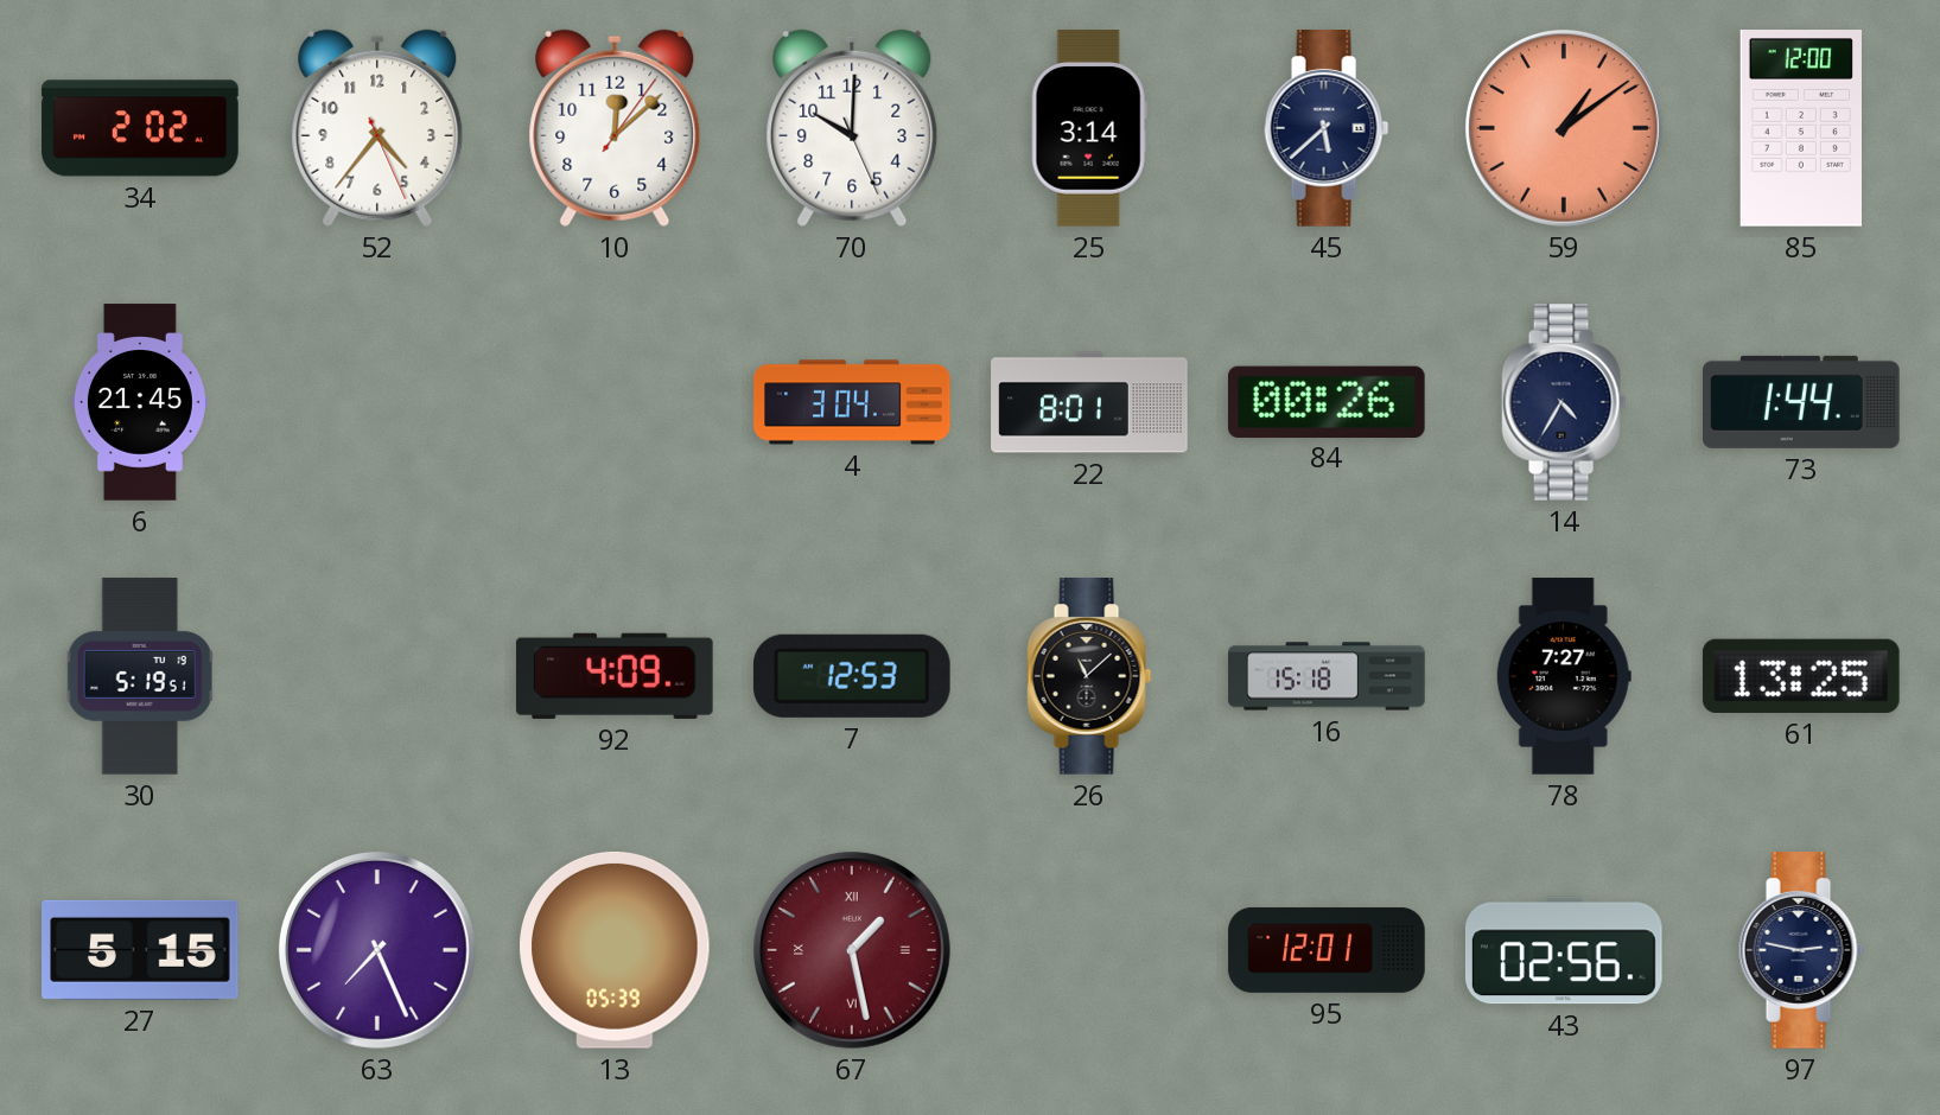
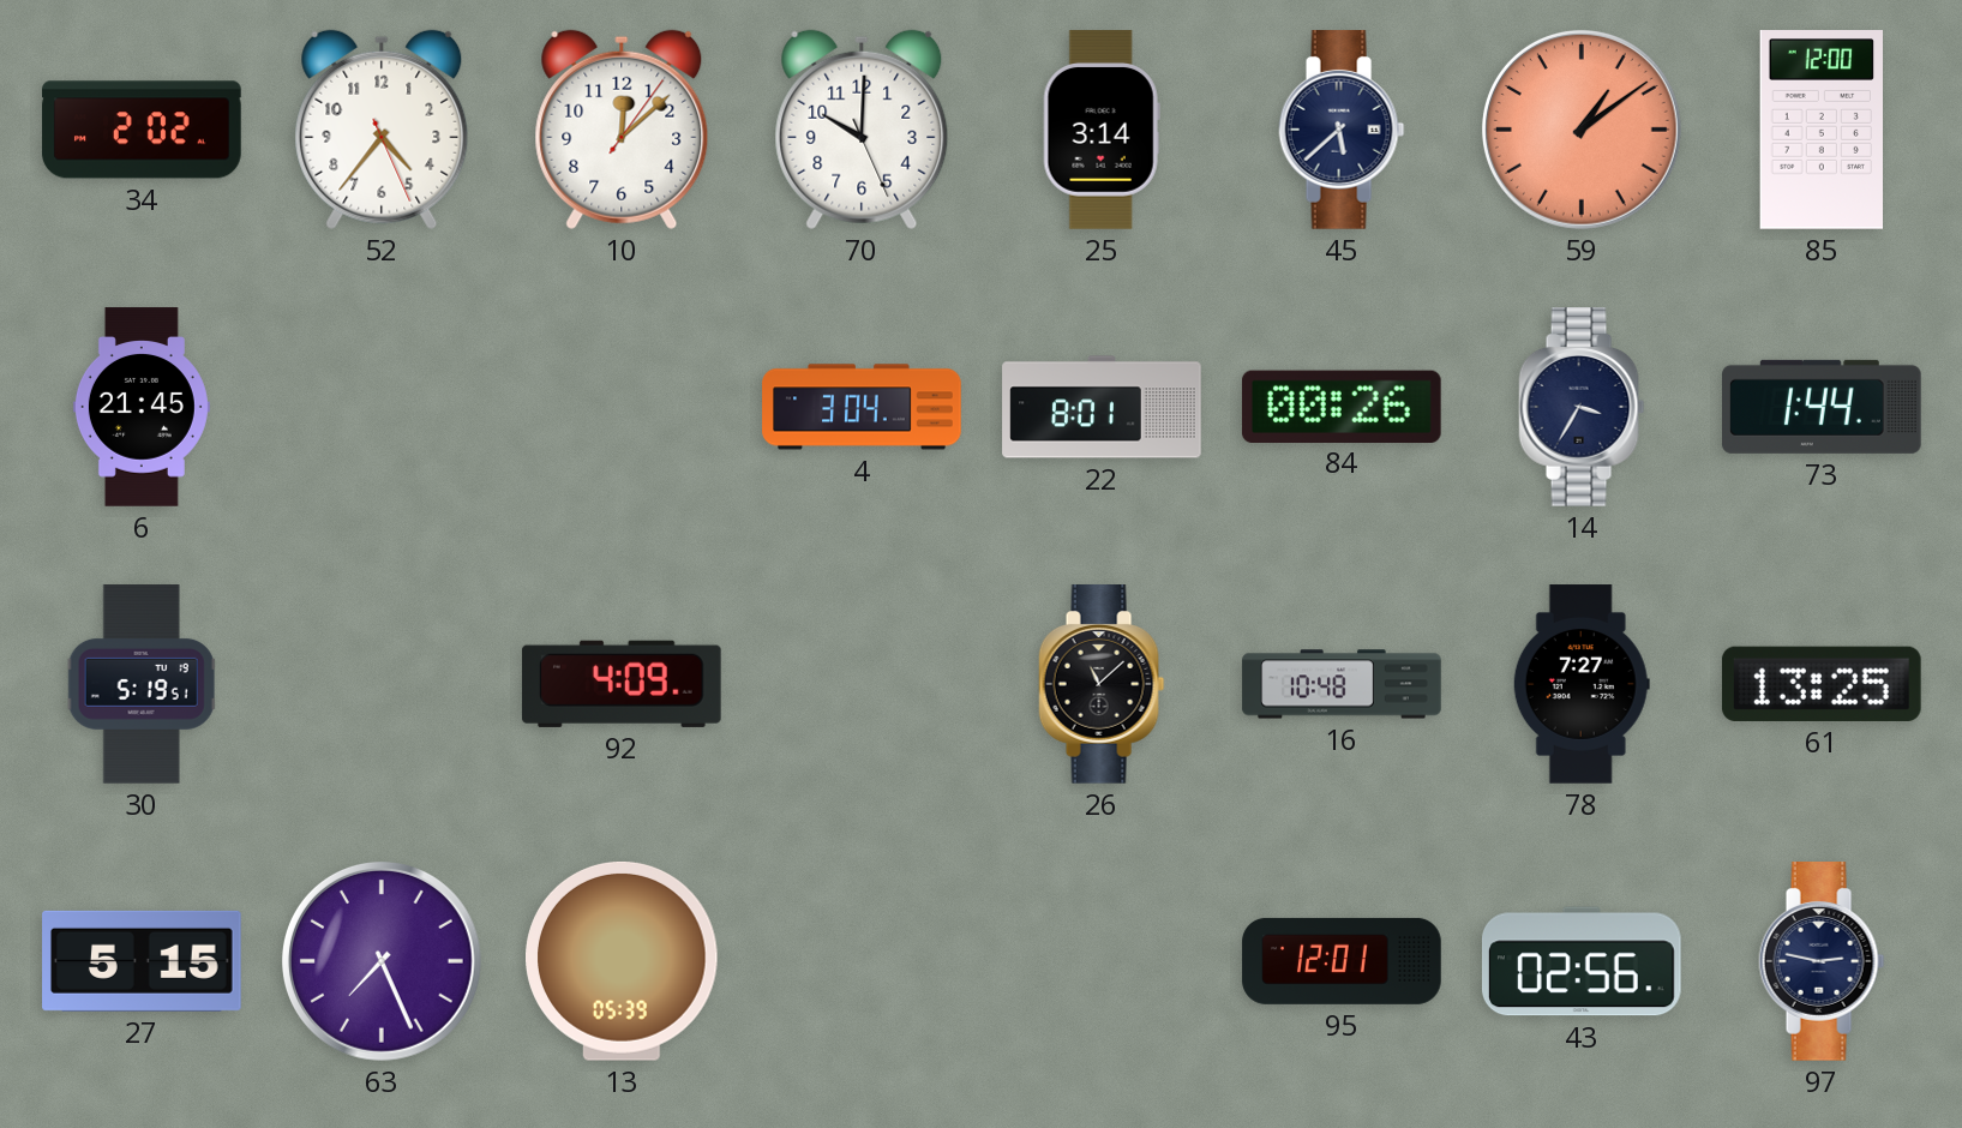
14: 4:35 -> 3:35
7: 12:53 -> none
16: 15:18 -> 10:48
67: 1:28 -> none
